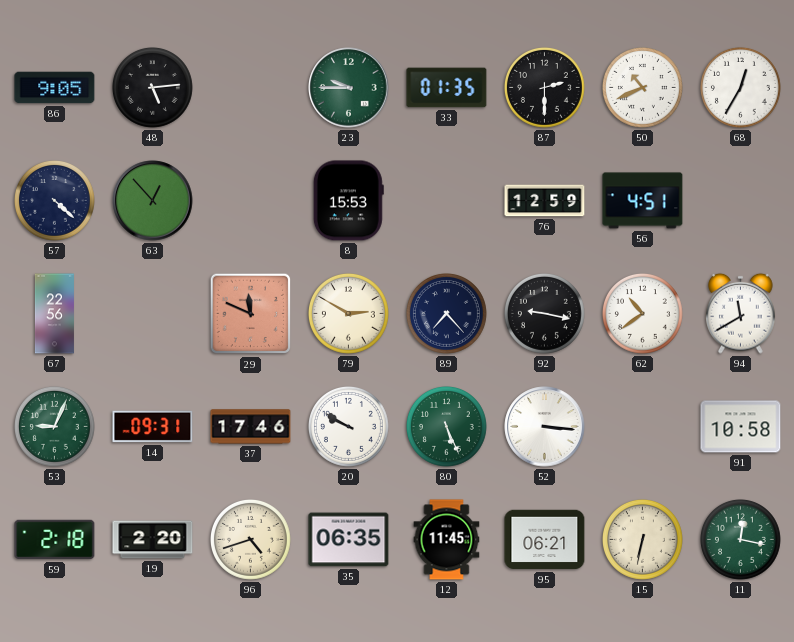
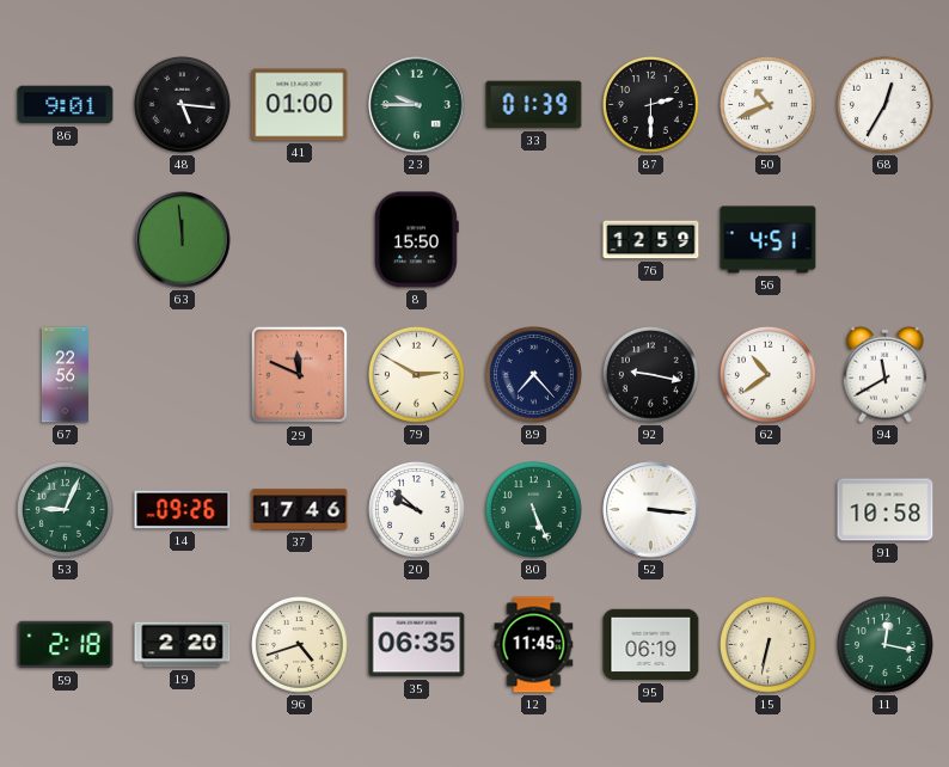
86: 9:05 -> 9:01
48: 5:14 -> 5:16
41: none -> 01:00
33: 01:35 -> 01:39
57: 4:22 -> none
63: 12:53 -> 11:59
8: 15:53 -> 15:50
14: 09:31 -> 09:26
20: 9:50 -> 9:52
95: 06:21 -> 06:19
